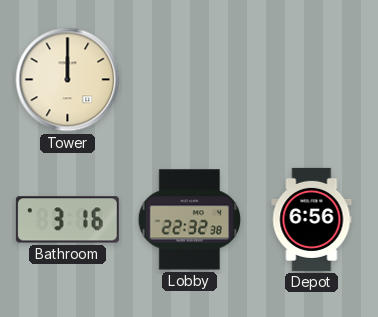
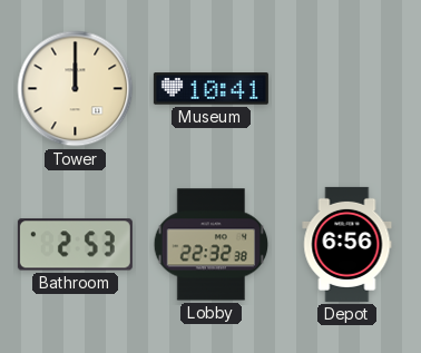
Museum: none -> 10:41
Bathroom: 3:16 -> 2:53
